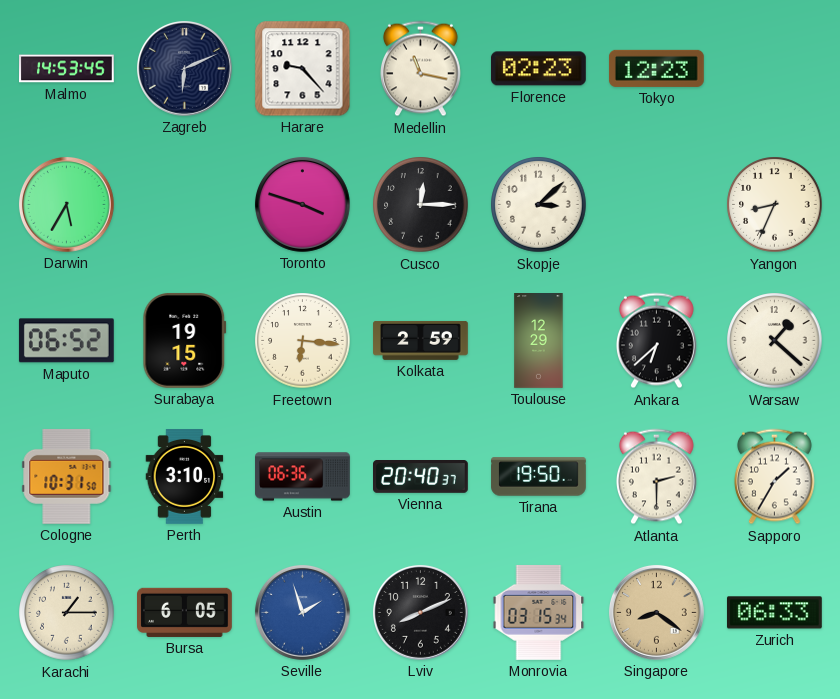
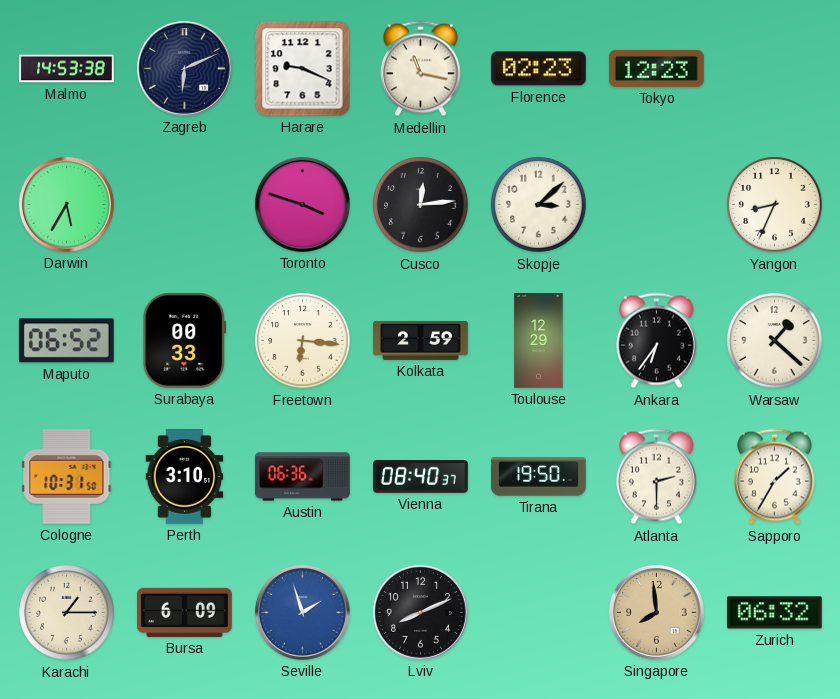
Malmo: 14:53:45 -> 14:53:38
Harare: 9:23 -> 9:19
Cusco: 12:15 -> 12:14
Surabaya: 19:15 -> 00:33
Ankara: 6:38 -> 6:36
Vienna: 20:40 -> 08:40
Bursa: 6:05 -> 6:09
Monrovia: 03:15 -> none
Singapore: 8:21 -> 7:59
Zurich: 06:33 -> 06:32
